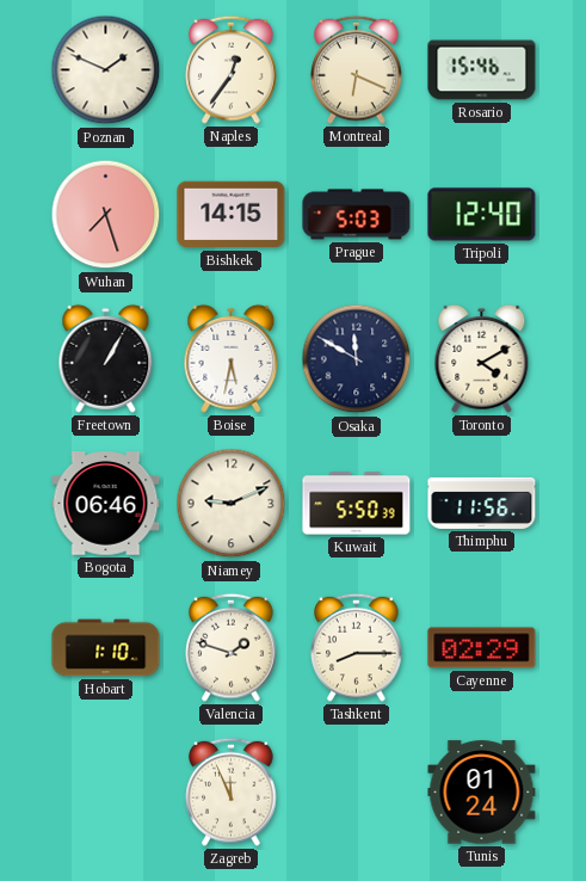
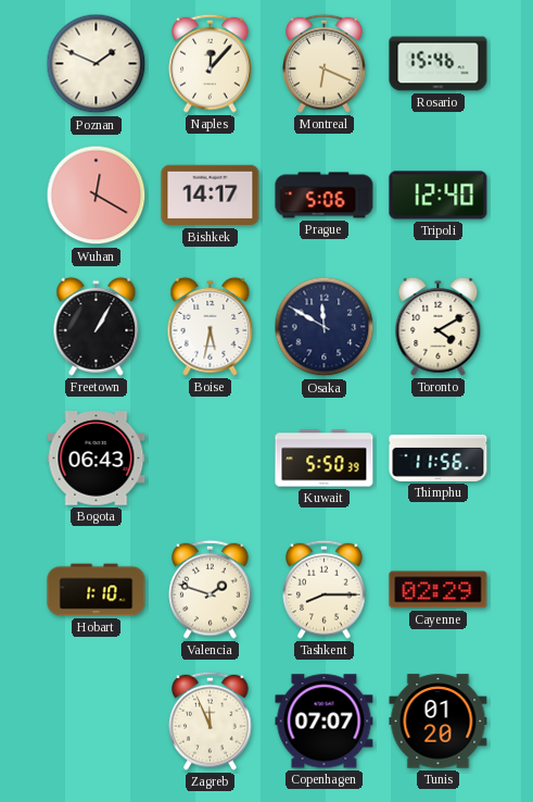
Naples: 12:36 -> 12:07
Wuhan: 7:27 -> 12:20
Bishkek: 14:15 -> 14:17
Prague: 5:03 -> 5:06
Bogota: 06:46 -> 06:43
Niamey: 9:11 -> none
Copenhagen: none -> 07:07
Tunis: 01:24 -> 01:20
